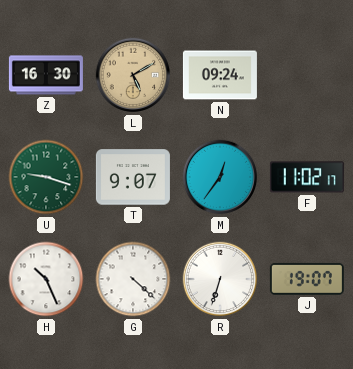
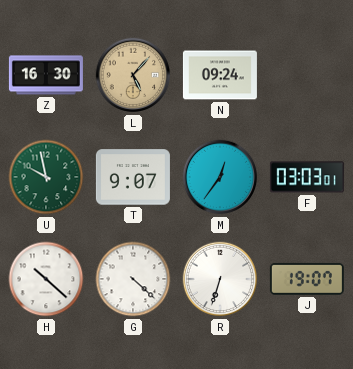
L: 5:10 -> 5:07
U: 9:18 -> 9:58
F: 11:02 -> 03:03
H: 10:26 -> 10:22
